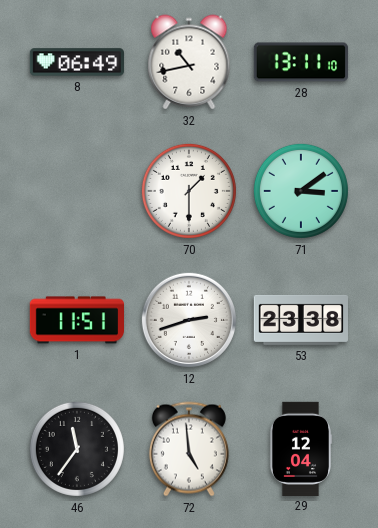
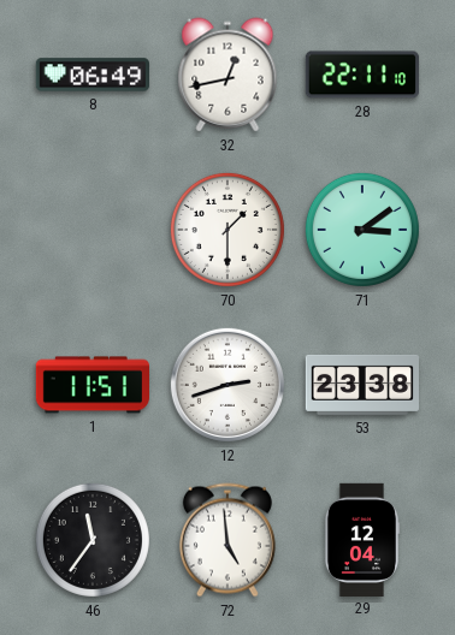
32: 10:43 -> 12:43
28: 13:11 -> 22:11
